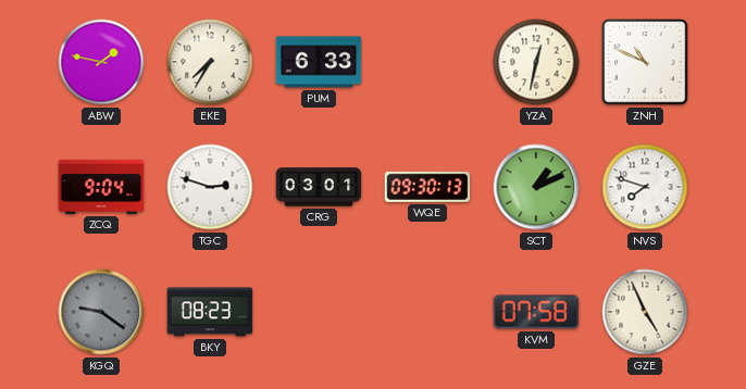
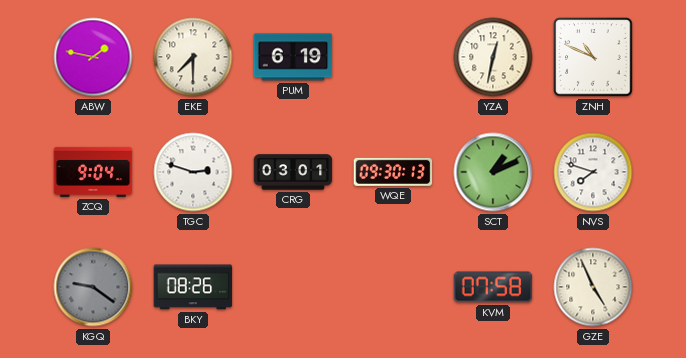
EKE: 7:35 -> 7:30
PUM: 6:33 -> 6:19
BKY: 08:23 -> 08:26
